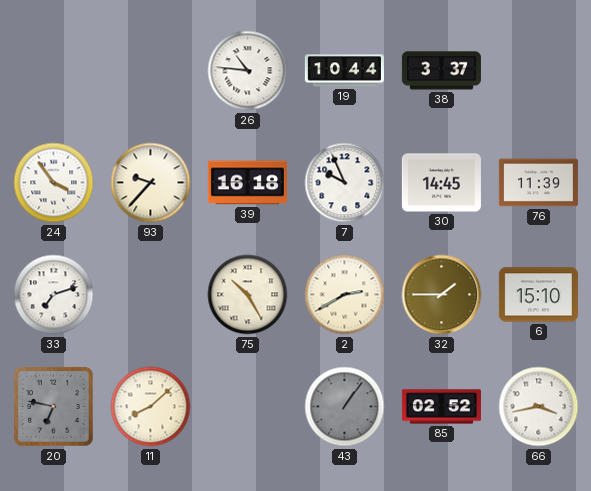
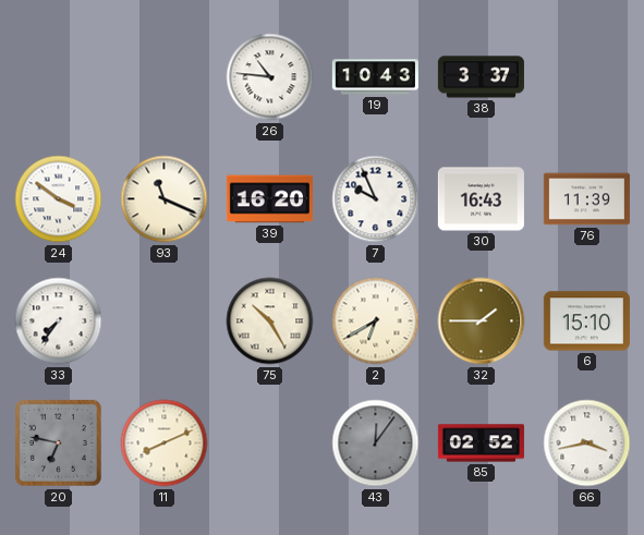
19: 10:44 -> 10:43
24: 3:54 -> 3:51
93: 9:37 -> 11:19
39: 16:18 -> 16:20
30: 14:45 -> 16:43
33: 7:12 -> 7:36
2: 2:40 -> 6:40
11: 8:08 -> 8:11
43: 1:06 -> 12:06
